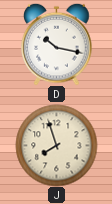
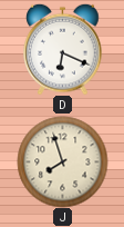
D: 10:17 -> 6:19
